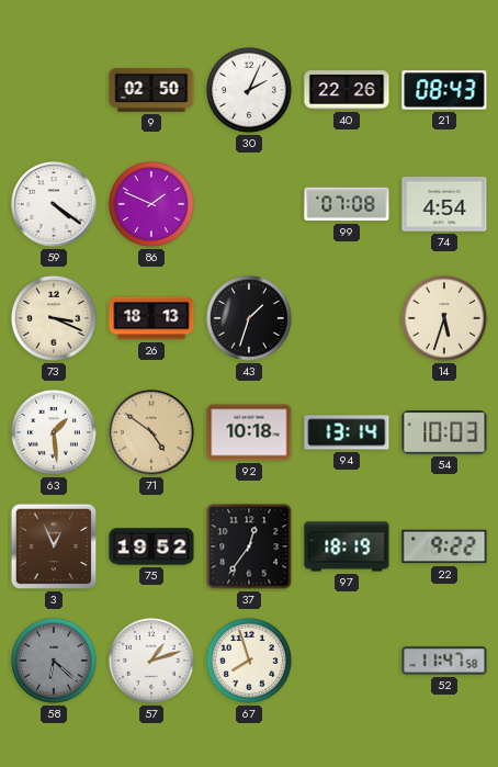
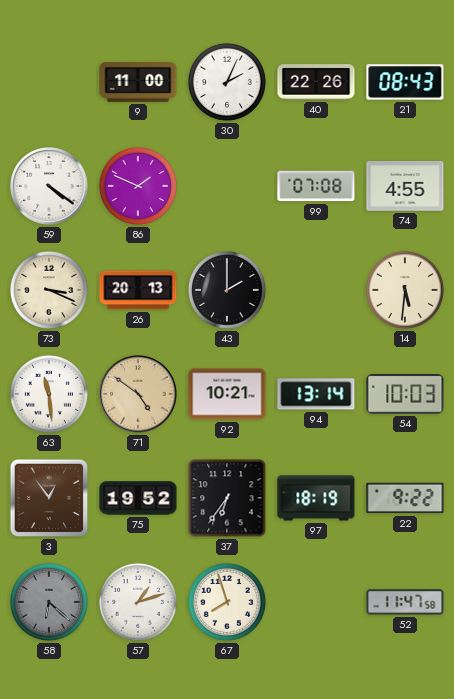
9: 02:50 -> 11:00
74: 4:54 -> 4:55
26: 18:13 -> 20:13
43: 1:33 -> 2:00
14: 5:33 -> 5:31
63: 1:29 -> 11:29
92: 10:18 -> 10:21
3: 12:56 -> 12:54
37: 12:36 -> 6:36
